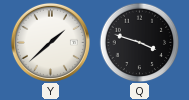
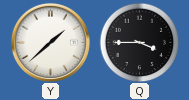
Q: 3:48 -> 3:45
